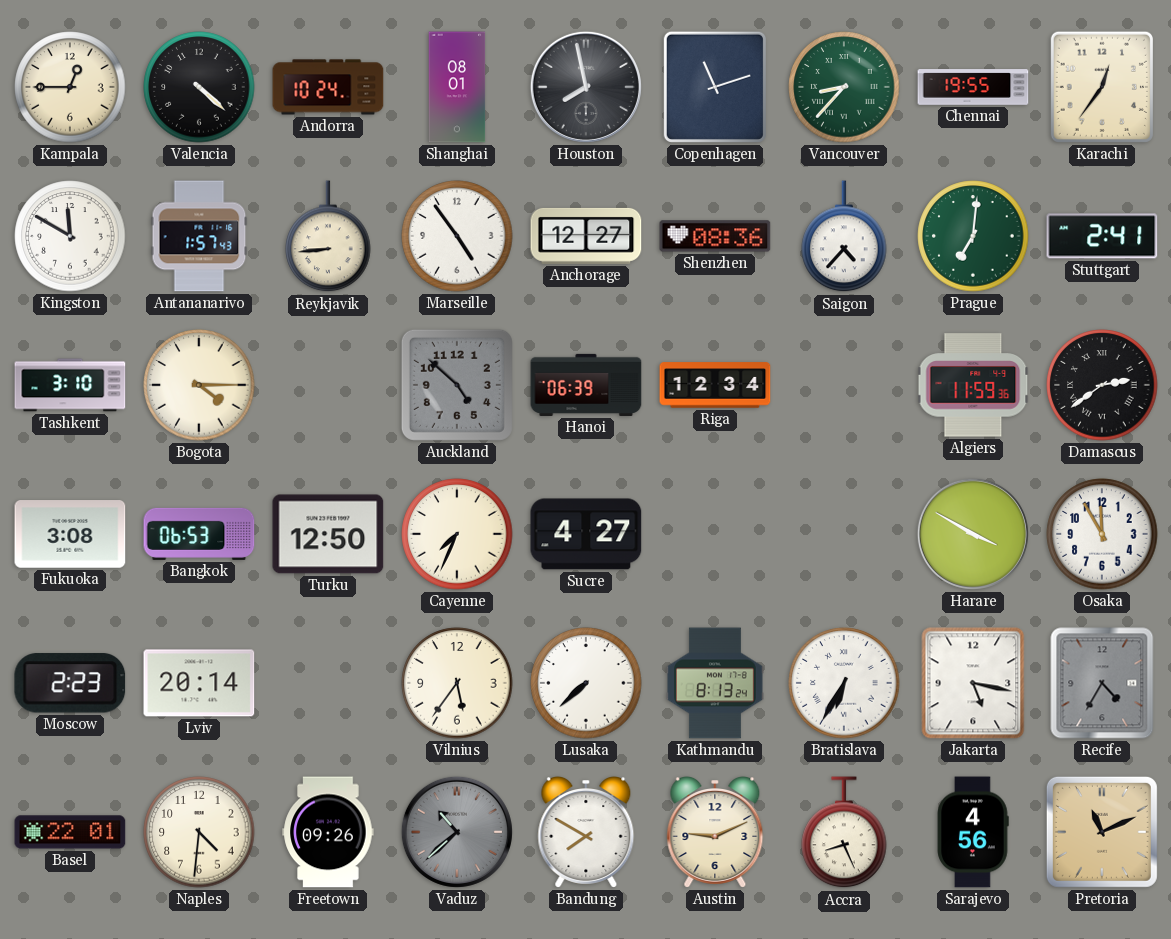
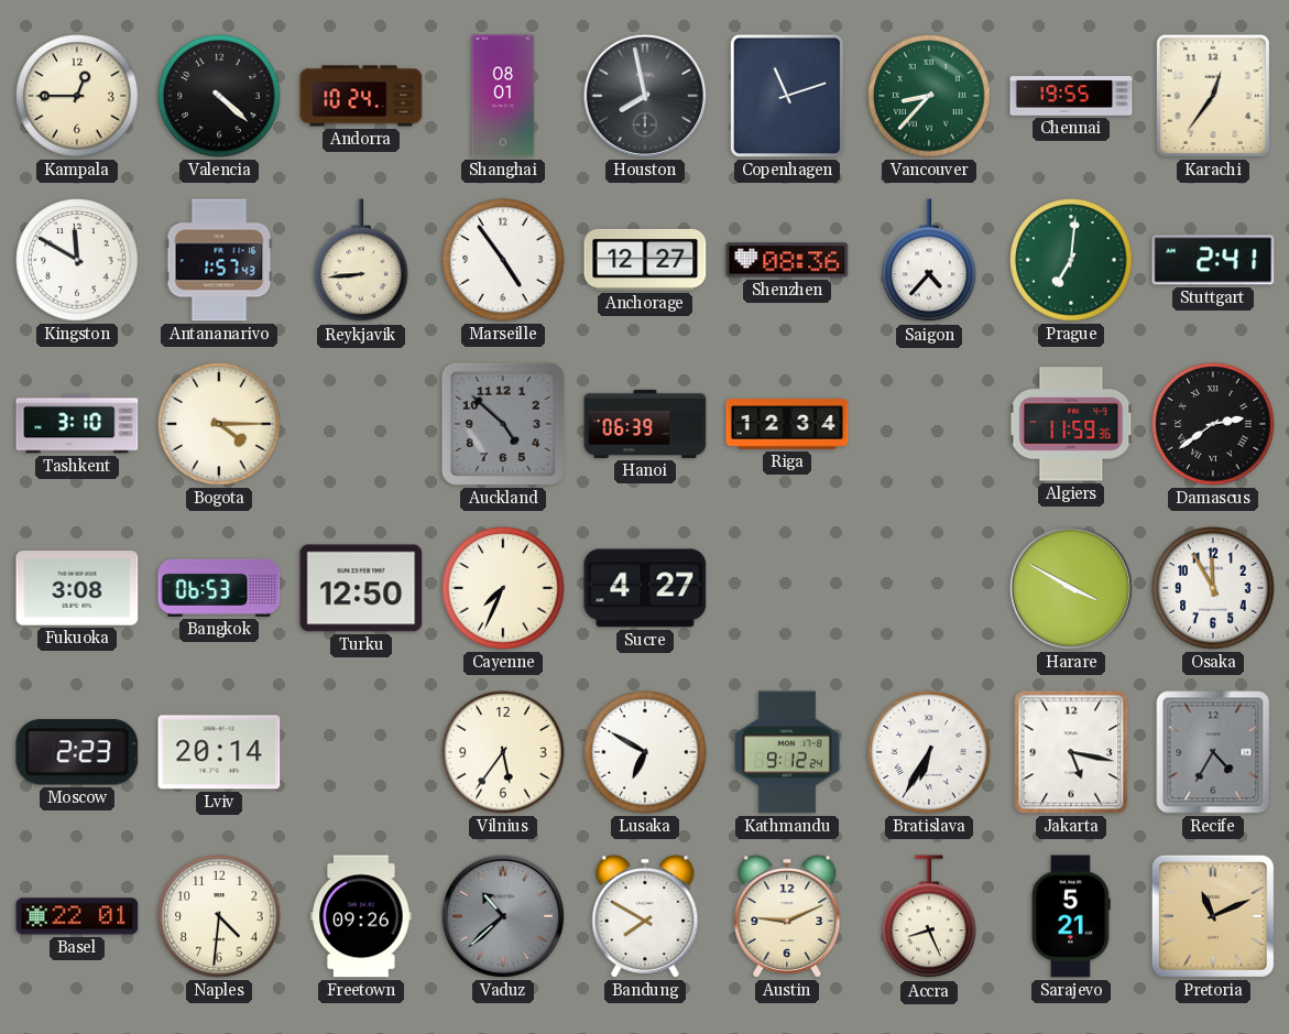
Lusaka: 7:38 -> 6:50
Kathmandu: 8:13 -> 9:12
Sarajevo: 4:56 -> 5:21
